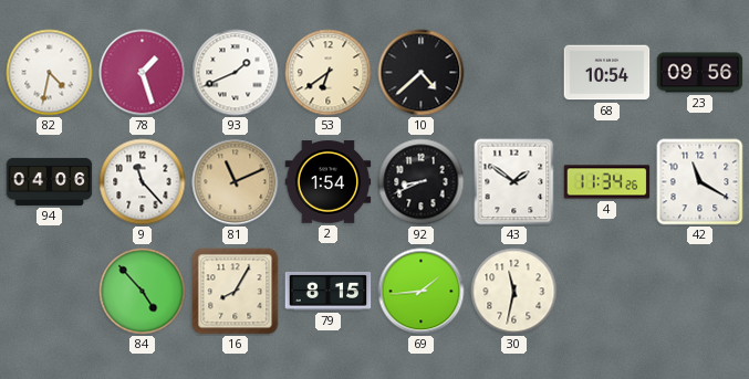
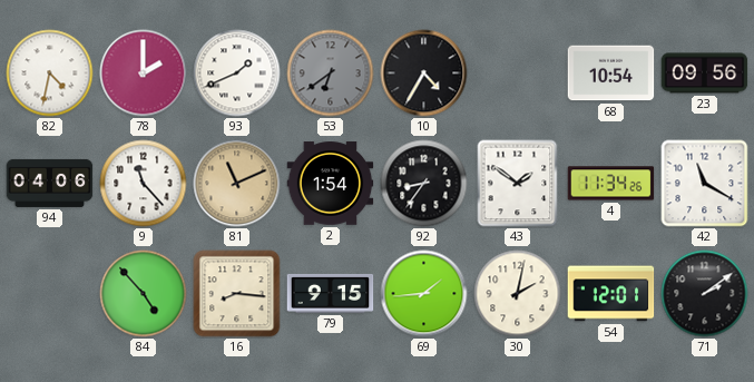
78: 1:27 -> 2:00
53 dial: cream -> grey
10: 4:38 -> 4:35
92: 8:41 -> 8:36
16: 8:05 -> 8:16
79: 8:15 -> 9:15
30: 11:32 -> 2:02
54: none -> 12:01
71: none -> 2:09
